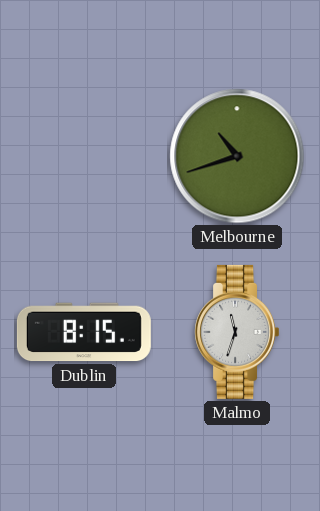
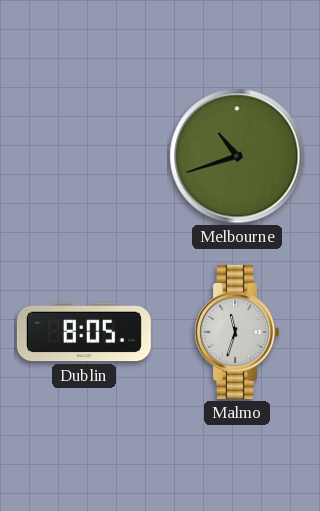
Dublin: 8:15 -> 8:05
